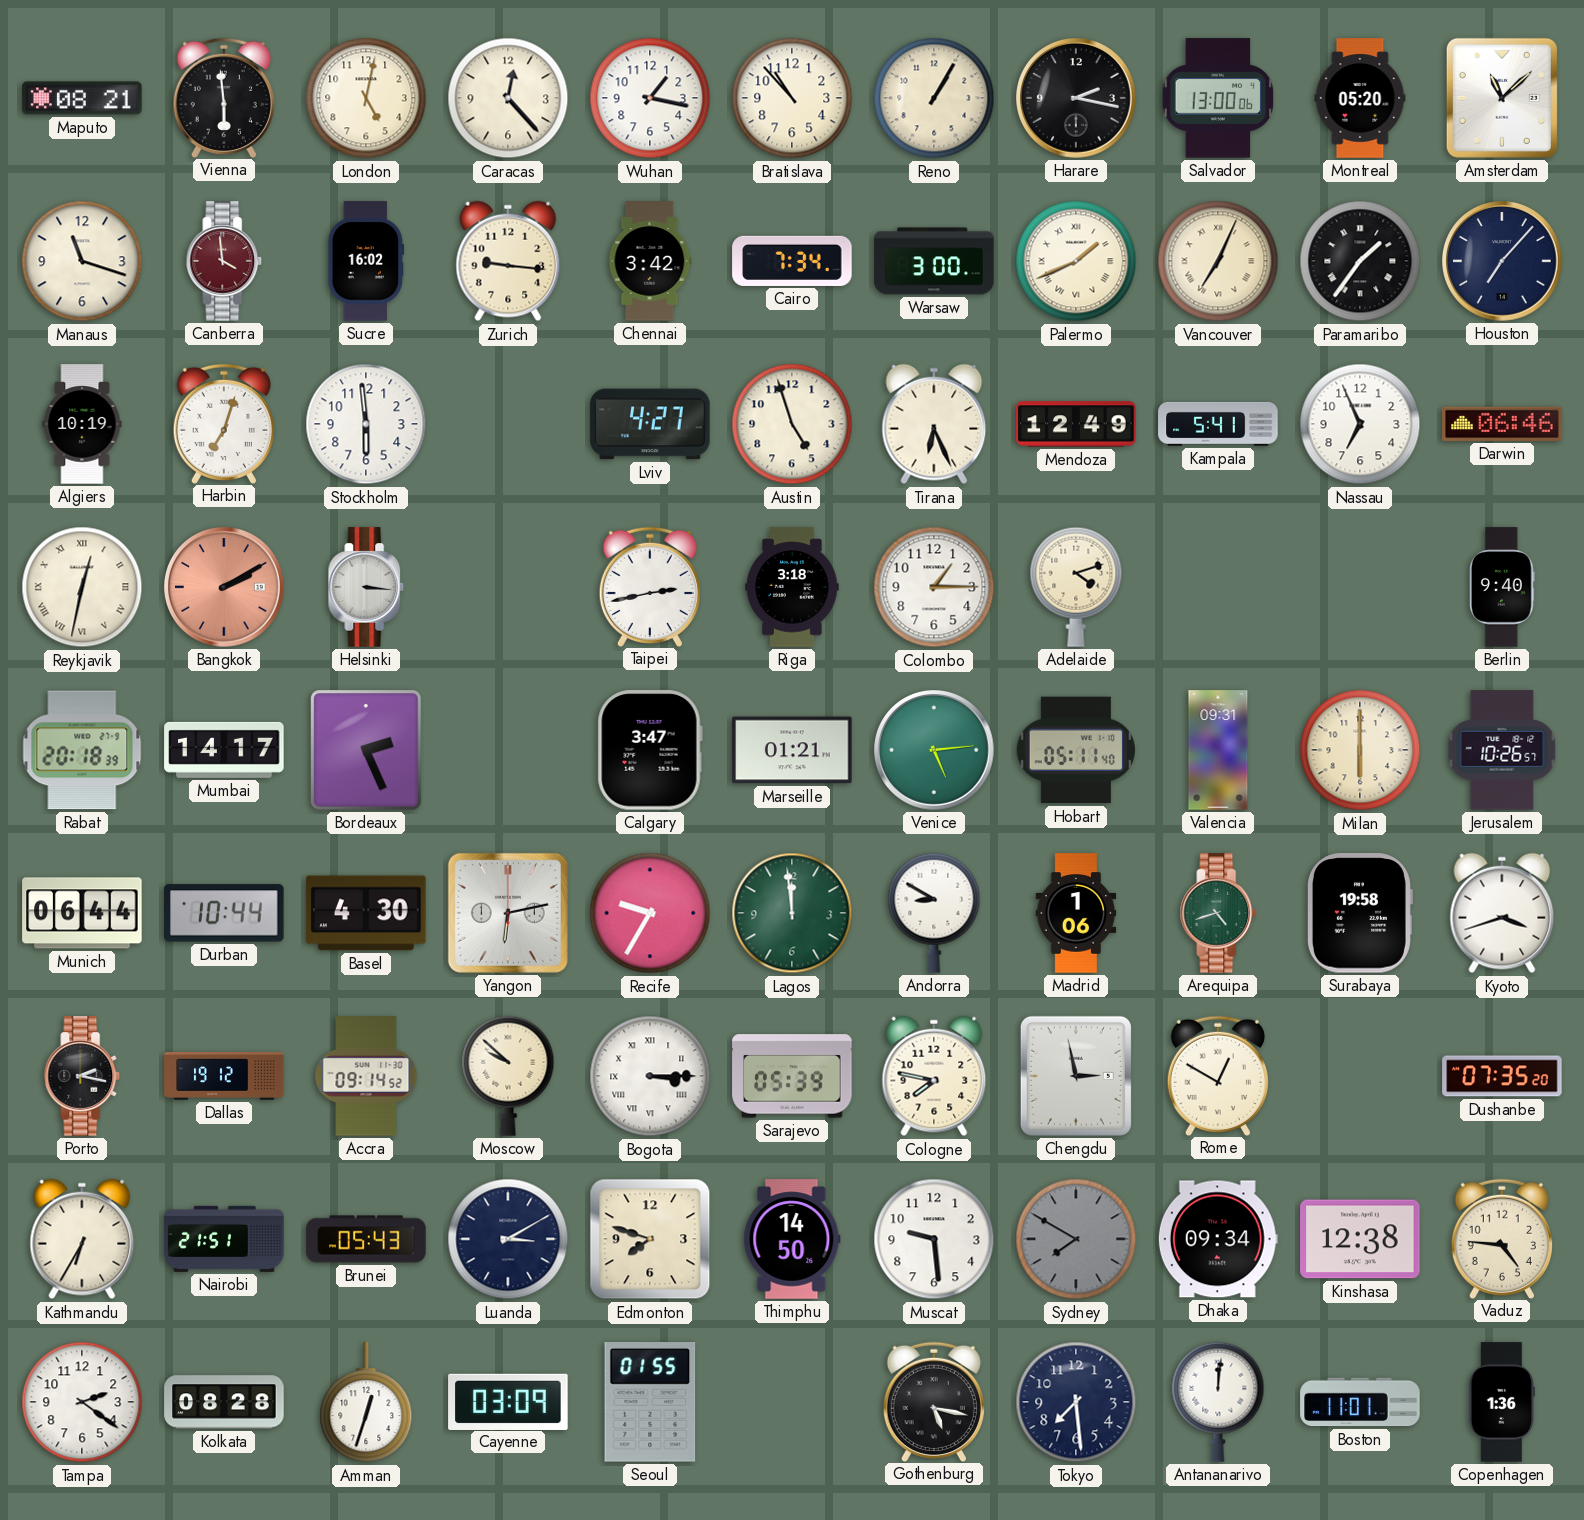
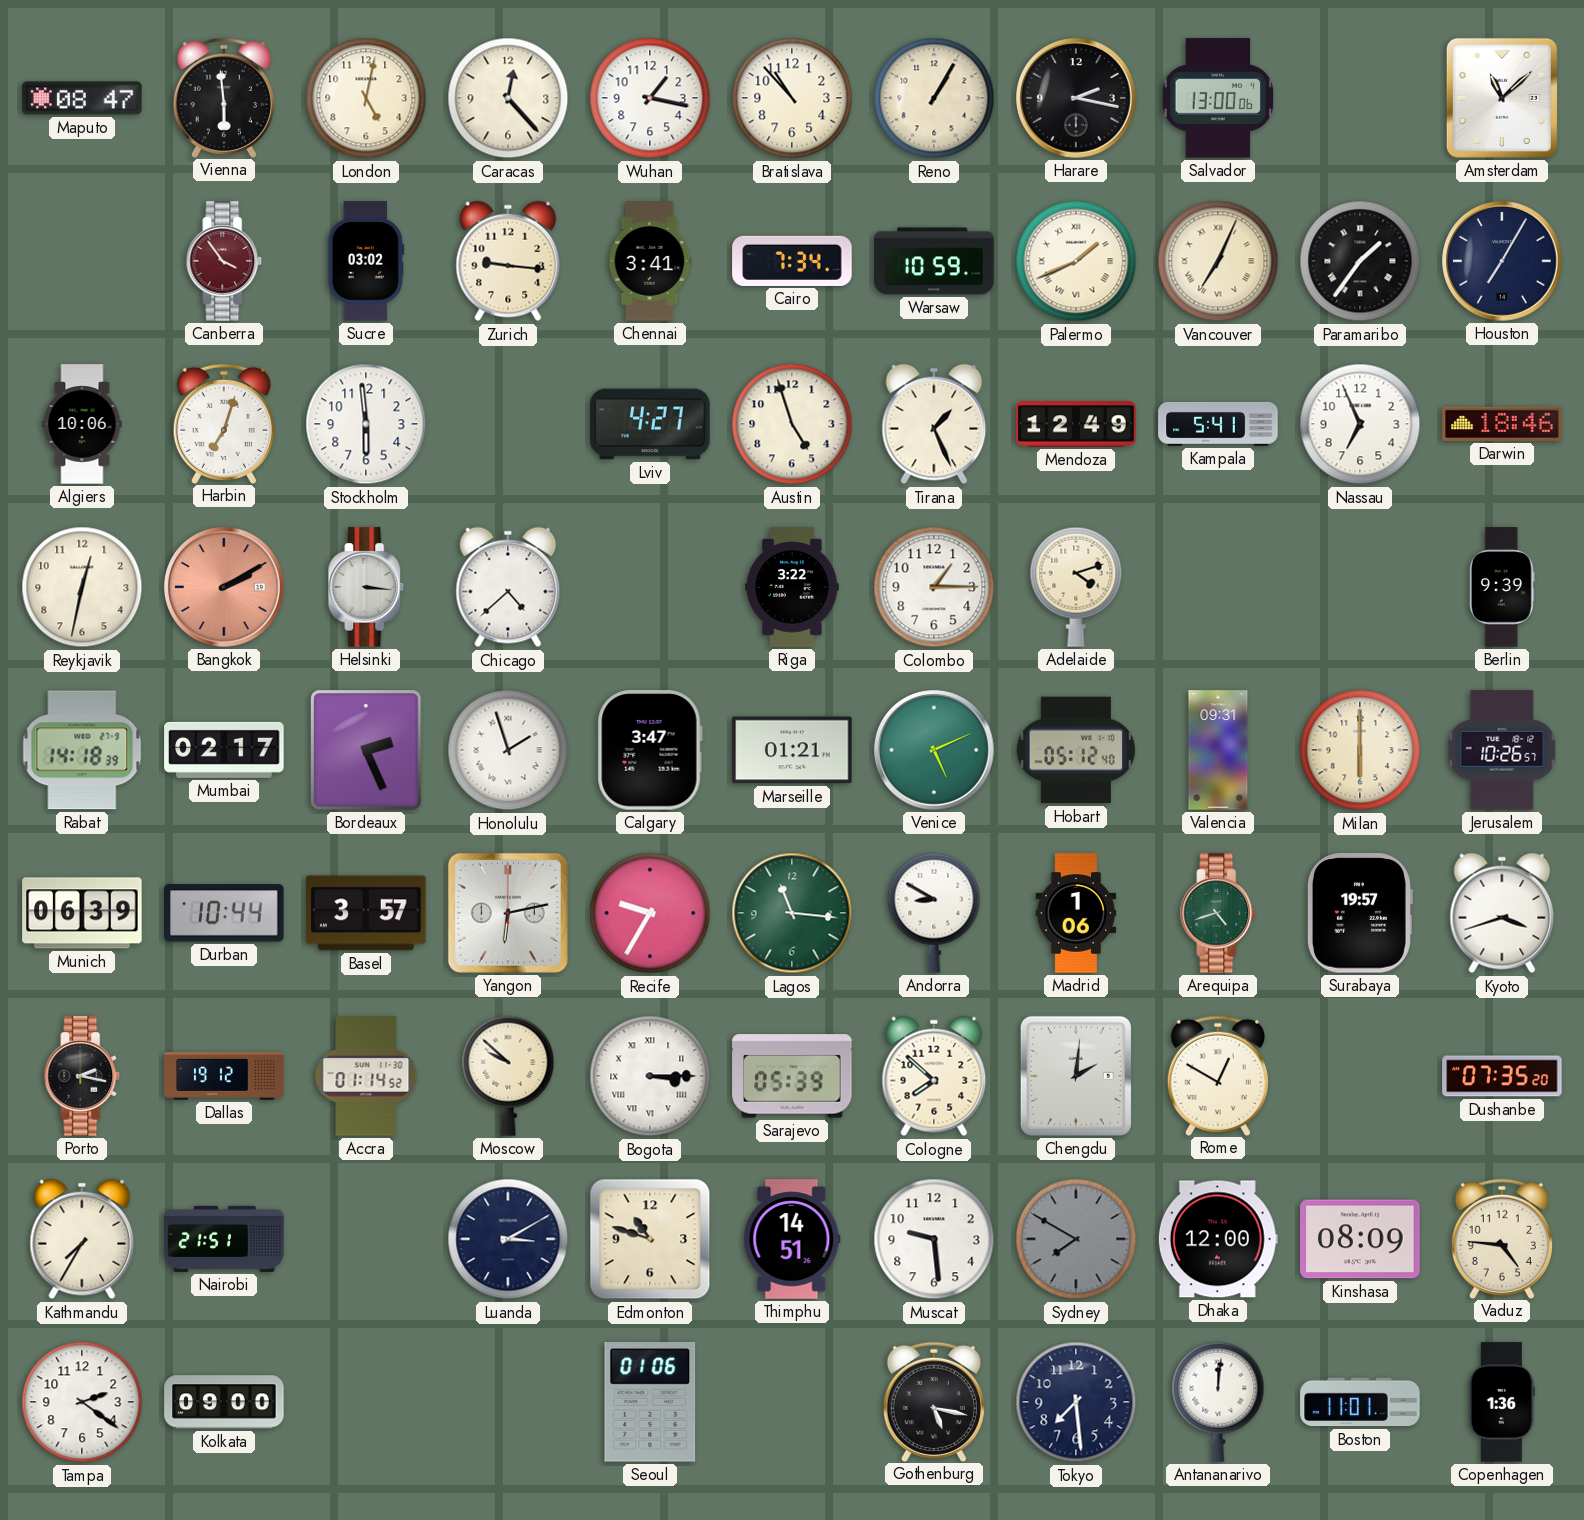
Maputo: 08:21 -> 08:47
Montreal: 05:20 -> none
Manaus: 11:18 -> none
Canberra: 3:59 -> 3:54
Sucre: 16:02 -> 03:02
Chennai: 3:42 -> 3:41
Warsaw: 3:00 -> 10:59
Houston: 7:07 -> 7:05
Algiers: 10:19 -> 10:06
Tirana: 6:26 -> 1:26
Darwin: 06:46 -> 18:46
Reykjavik numerals: Roman -> Arabic
Chicago: none -> 4:38
Taipei: 2:43 -> none
Riga: 3:18 -> 3:22
Berlin: 9:40 -> 9:39
Rabat: 20:18 -> 14:18
Mumbai: 14:17 -> 02:17
Honolulu: none -> 1:57
Venice: 5:14 -> 5:11
Hobart: 05:11 -> 05:12
Munich: 06:44 -> 06:39
Basel: 4:30 -> 3:57
Lagos: 11:59 -> 11:16
Surabaya: 19:58 -> 19:57
Accra: 09:14 -> 01:14
Cologne: 7:47 -> 7:52
Chengdu: 2:58 -> 2:01
Kathmandu: 6:35 -> 7:35
Brunei: 05:43 -> none
Edmonton: 7:48 -> 10:48
Thimphu: 14:50 -> 14:51
Dhaka: 09:34 -> 12:00
Kinshasa: 12:38 -> 08:09
Kolkata: 08:28 -> 09:00
Amman: 12:33 -> none
Cayenne: 03:09 -> none
Seoul: 01:55 -> 01:06
